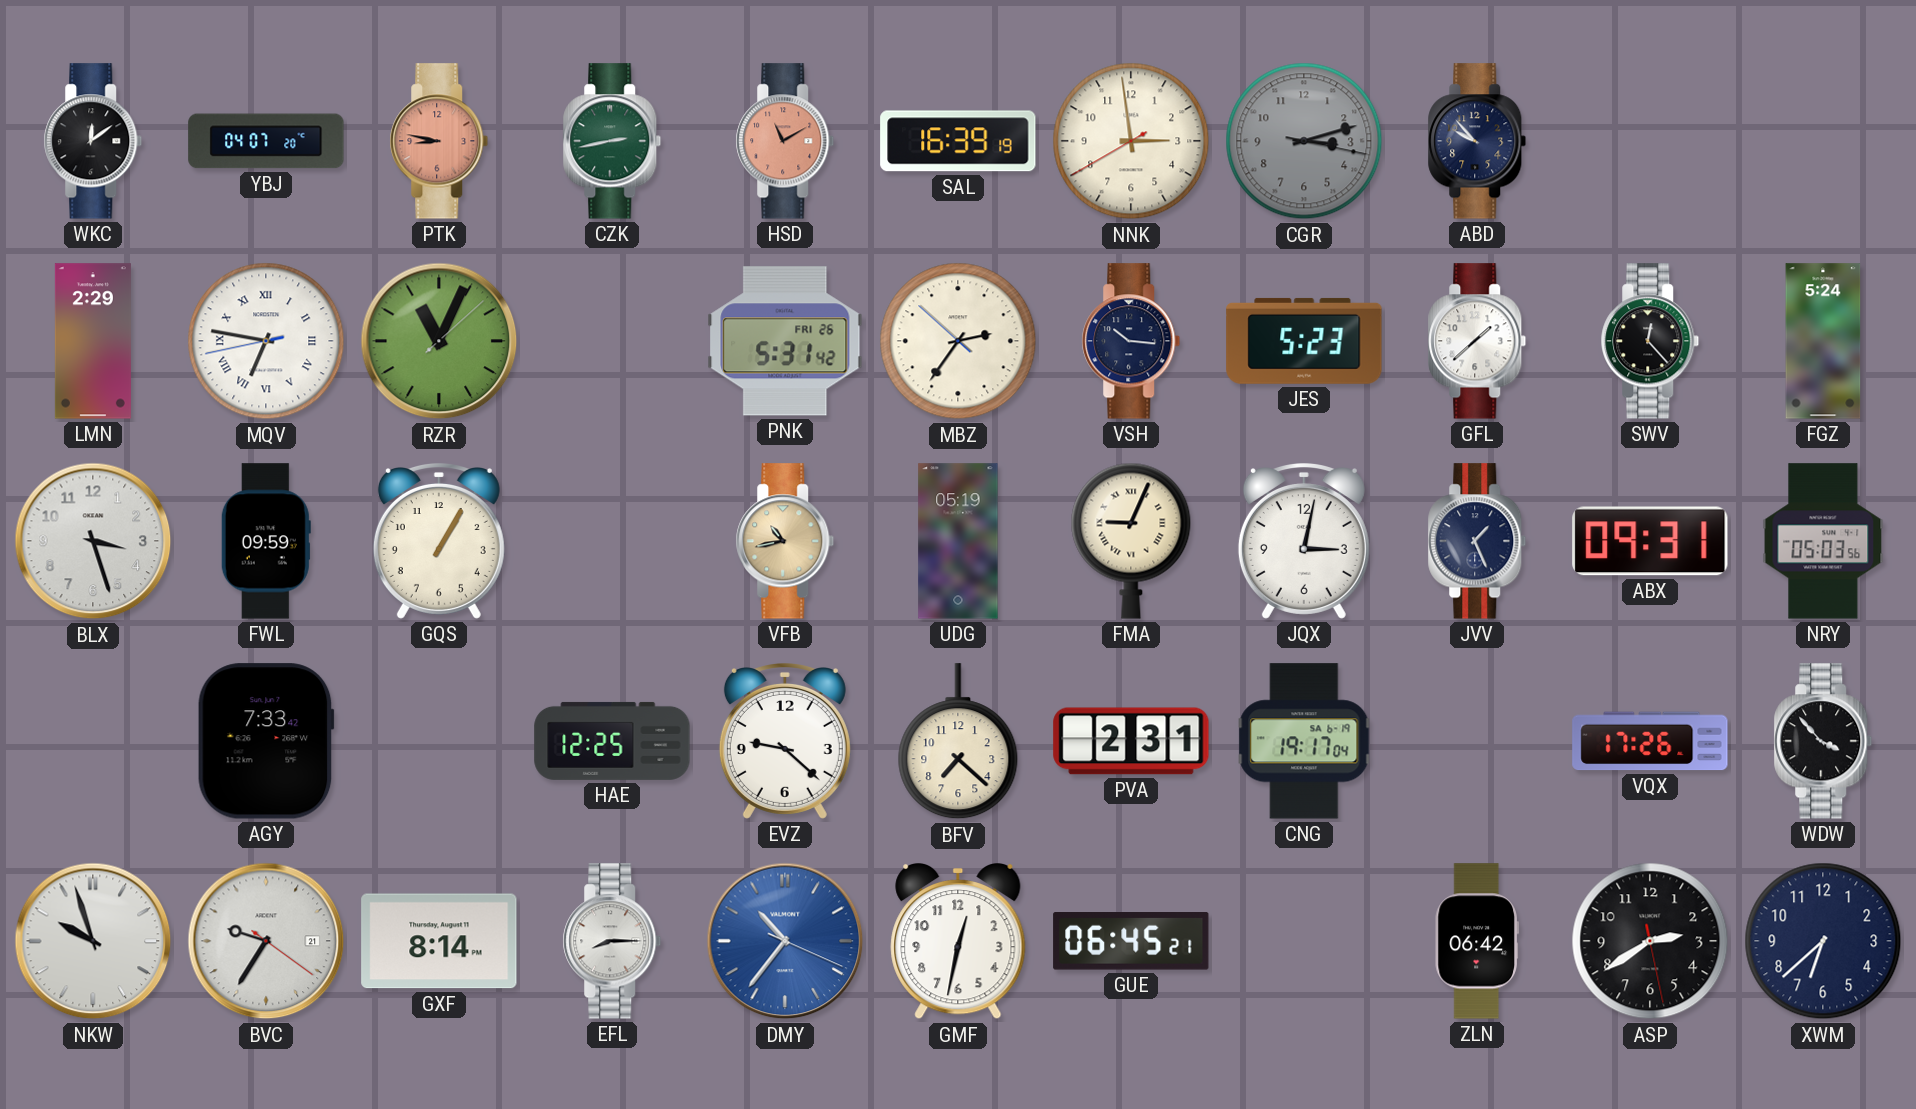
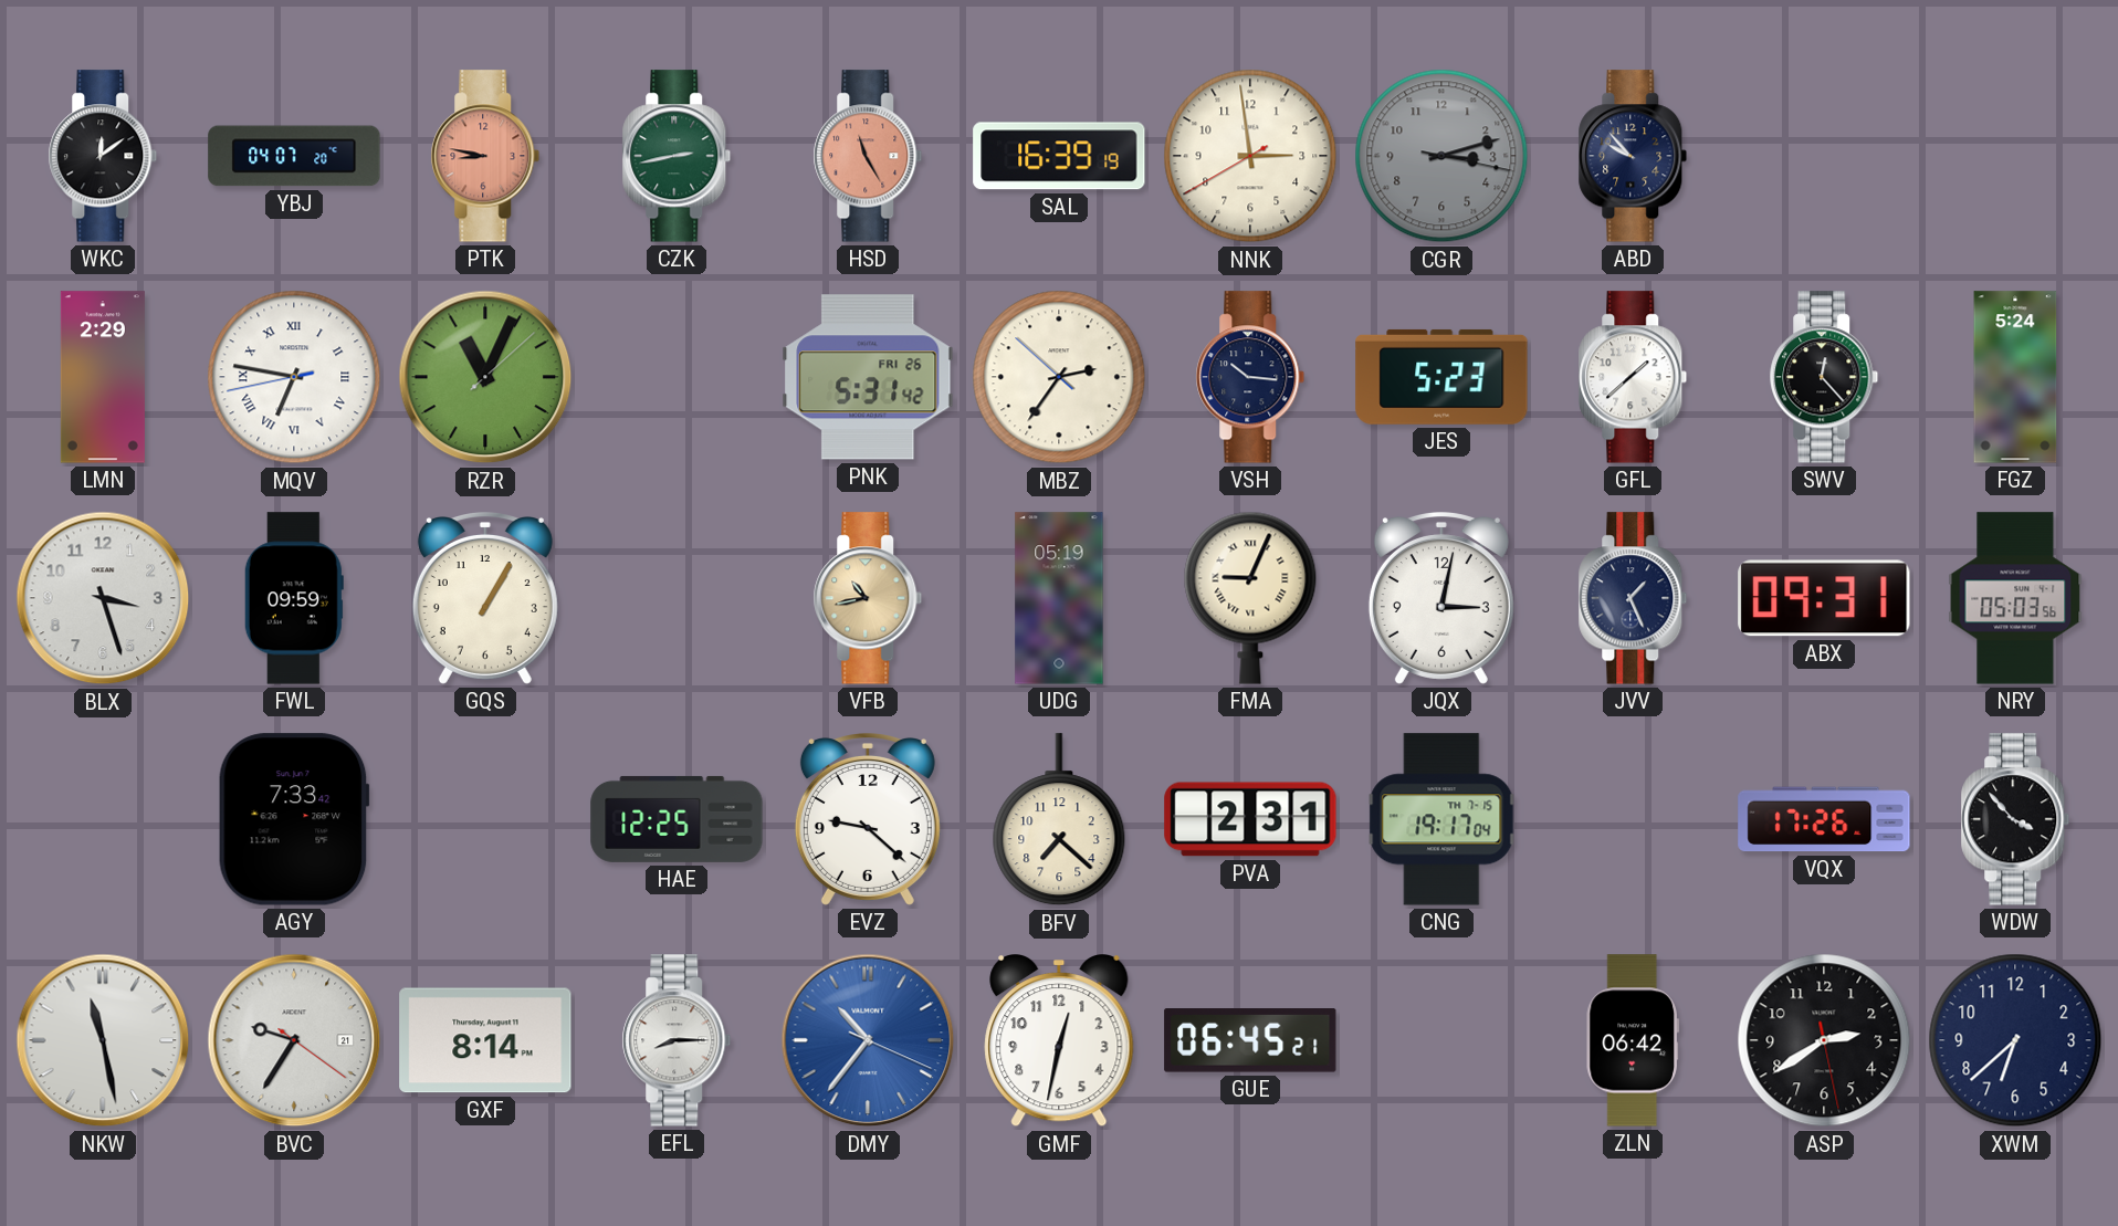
HSD: 11:10 -> 11:25
CNG date: SA 6-19 -> TH 7-15
NKW: 9:57 -> 11:28
